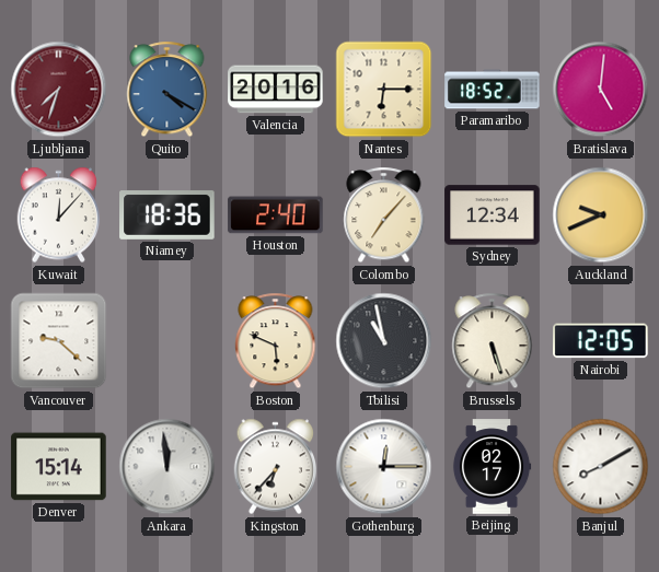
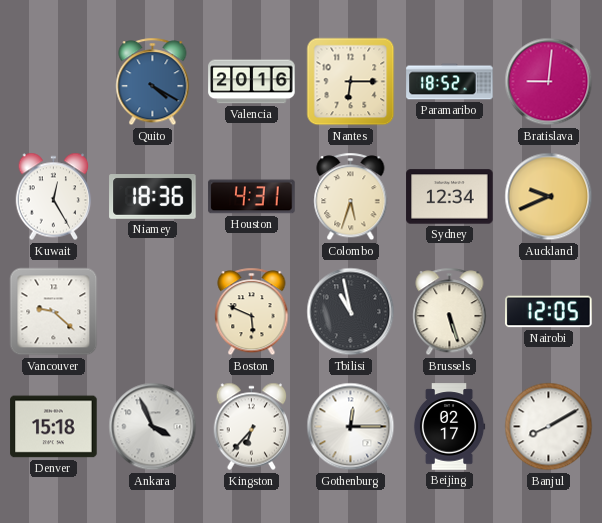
Ljubljana: 7:33 -> none
Bratislava: 5:01 -> 9:01
Kuwait: 12:07 -> 12:25
Houston: 2:40 -> 4:31
Colombo: 7:07 -> 5:33
Denver: 15:14 -> 15:18
Ankara: 11:59 -> 3:56
